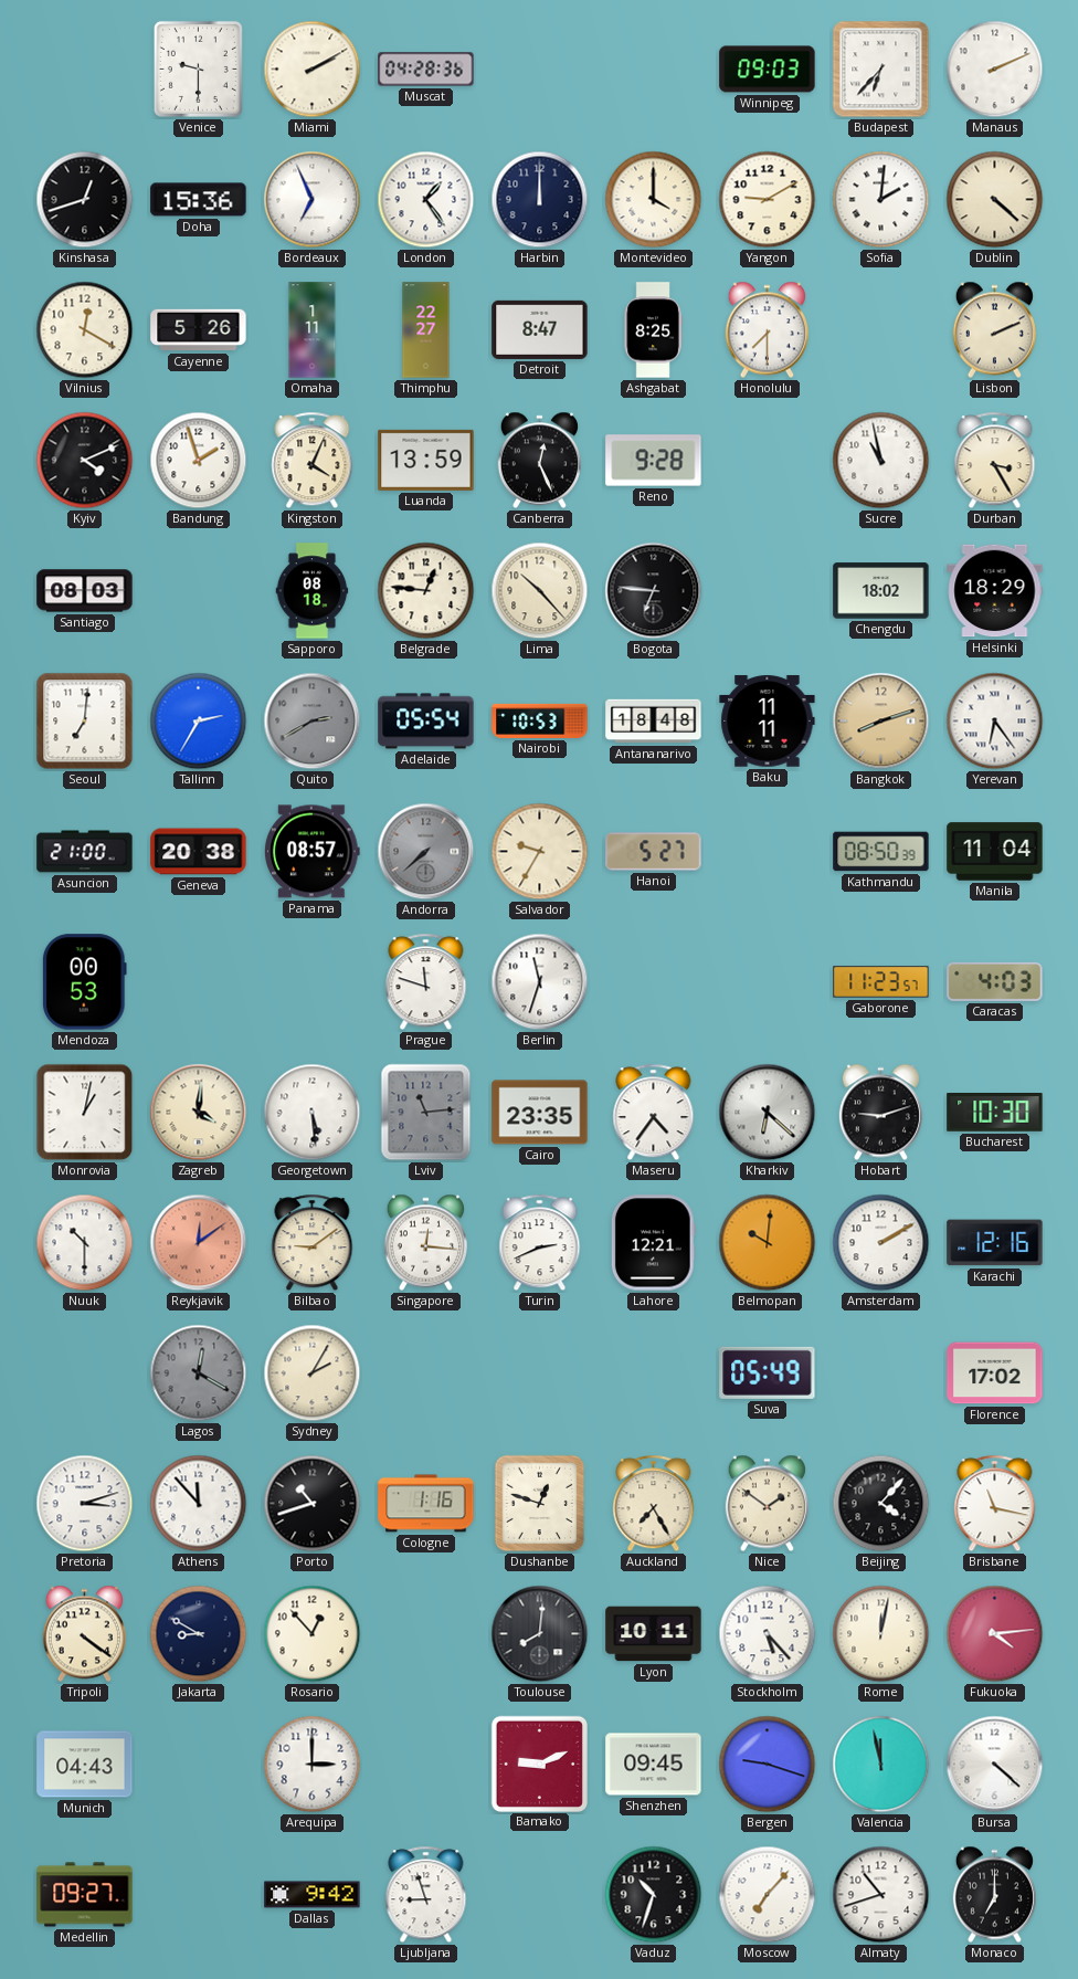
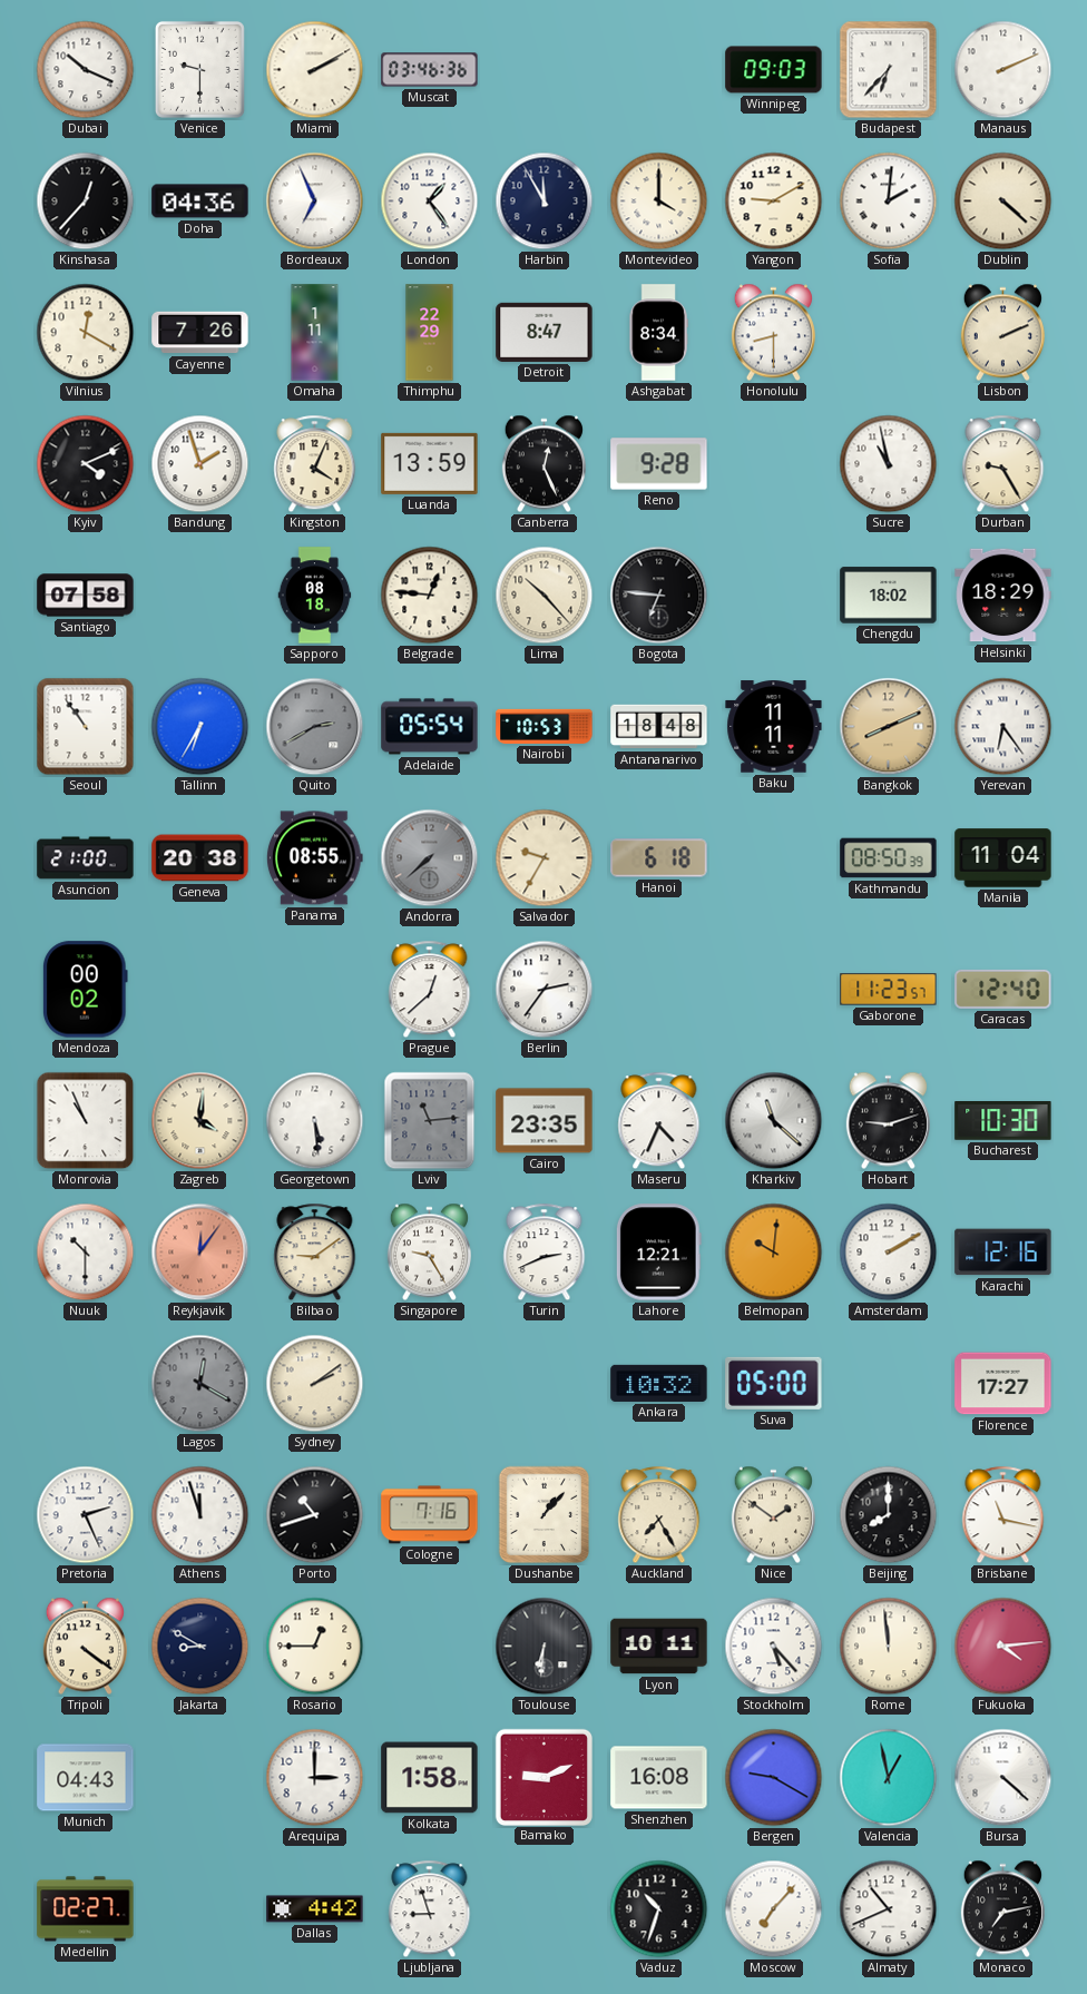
Dubai: none -> 10:19
Muscat: 04:28 -> 03:46
Kinshasa: 12:42 -> 12:37
Doha: 15:36 -> 04:36
Harbin: 12:00 -> 11:55
Cayenne: 5:26 -> 7:26
Thimphu: 22:27 -> 22:29
Ashgabat: 8:25 -> 8:34
Honolulu: 7:30 -> 8:30
Durban: 3:25 -> 9:25
Santiago: 08:03 -> 07:58
Seoul: 7:01 -> 10:54
Tallinn: 2:35 -> 6:35
Bangkok: 8:12 -> 8:11
Panama: 08:57 -> 08:55
Hanoi: 5:27 -> 6:18
Mendoza: 00:53 -> 00:02
Prague: 11:48 -> 12:38
Berlin: 11:33 -> 2:36
Caracas: 4:03 -> 12:40
Monrovia: 1:02 -> 10:56
Maseru: 4:36 -> 4:34
Kharkiv: 6:22 -> 11:22
Reykjavik: 12:09 -> 12:06
Singapore: 12:16 -> 9:25
Sydney: 2:05 -> 2:09
Ankara: none -> 10:32
Suva: 05:49 -> 05:00
Florence: 17:02 -> 17:27
Pretoria: 3:12 -> 2:26
Athens: 11:53 -> 11:57
Cologne: 1:16 -> 7:16
Dushanbe: 12:48 -> 1:07
Beijing: 4:07 -> 8:00
Rosario: 12:53 -> 12:45
Toulouse: 8:01 -> 6:31
Rome: 12:02 -> 11:59
Kolkata: none -> 1:58
Shenzhen: 09:45 -> 16:08
Bergen: 9:18 -> 9:20
Valencia: 11:58 -> 12:58
Medellin: 09:27 -> 02:27
Dallas: 9:42 -> 4:42
Almaty: 10:42 -> 10:41
Monaco: 7:00 -> 7:13
